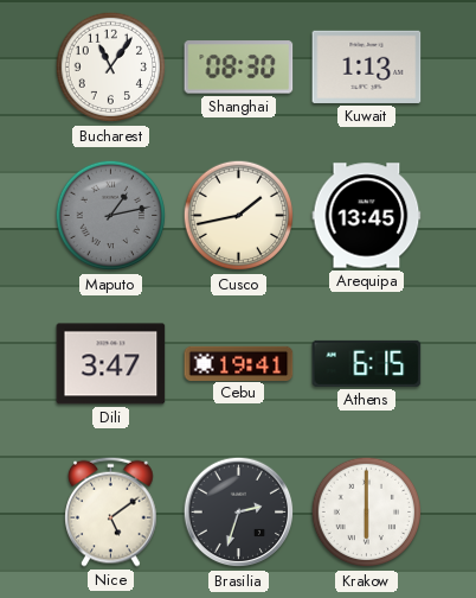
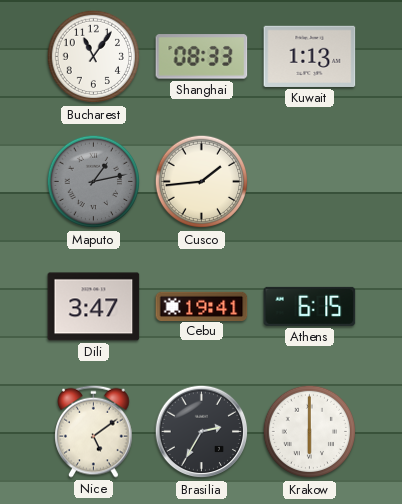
Shanghai: 08:30 -> 08:33
Cusco: 1:43 -> 1:44
Arequipa: 13:45 -> none
Brasilia: 2:33 -> 2:35
